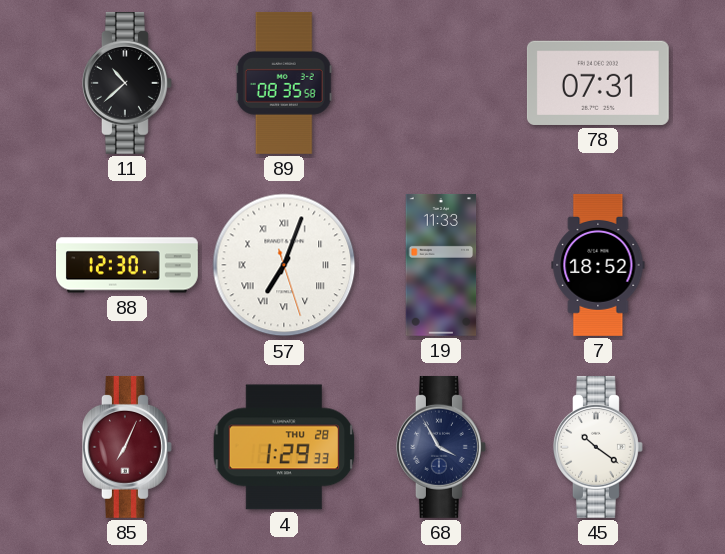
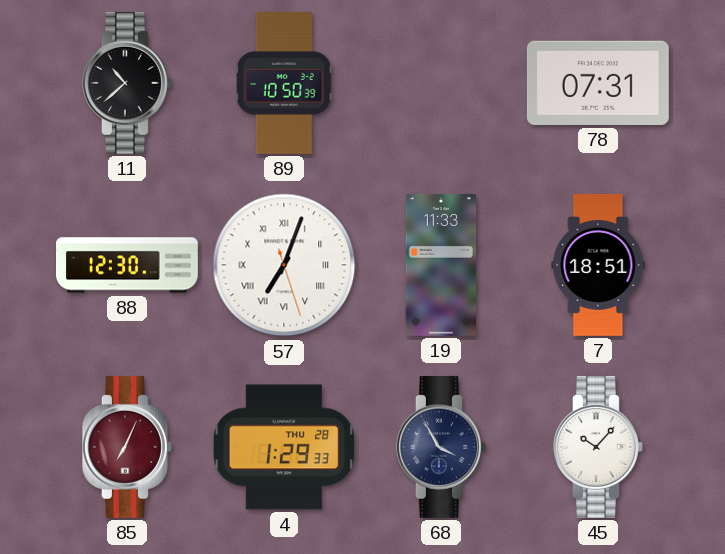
89: 08:35 -> 10:50
7: 18:52 -> 18:51
45: 10:21 -> 10:07
